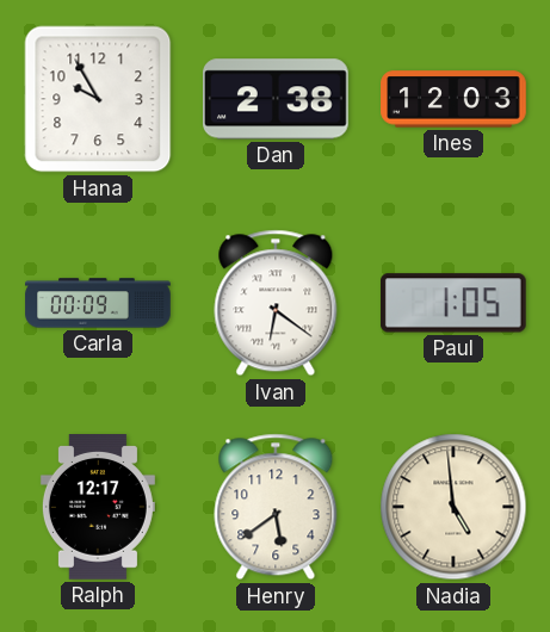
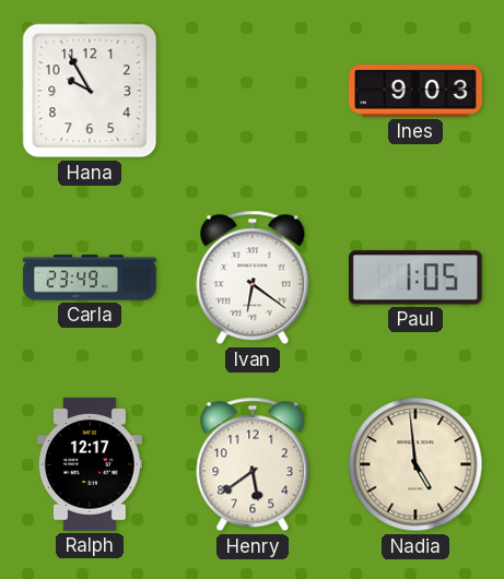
Dan: 2:38 -> none
Ines: 12:03 -> 9:03
Carla: 00:09 -> 23:49
